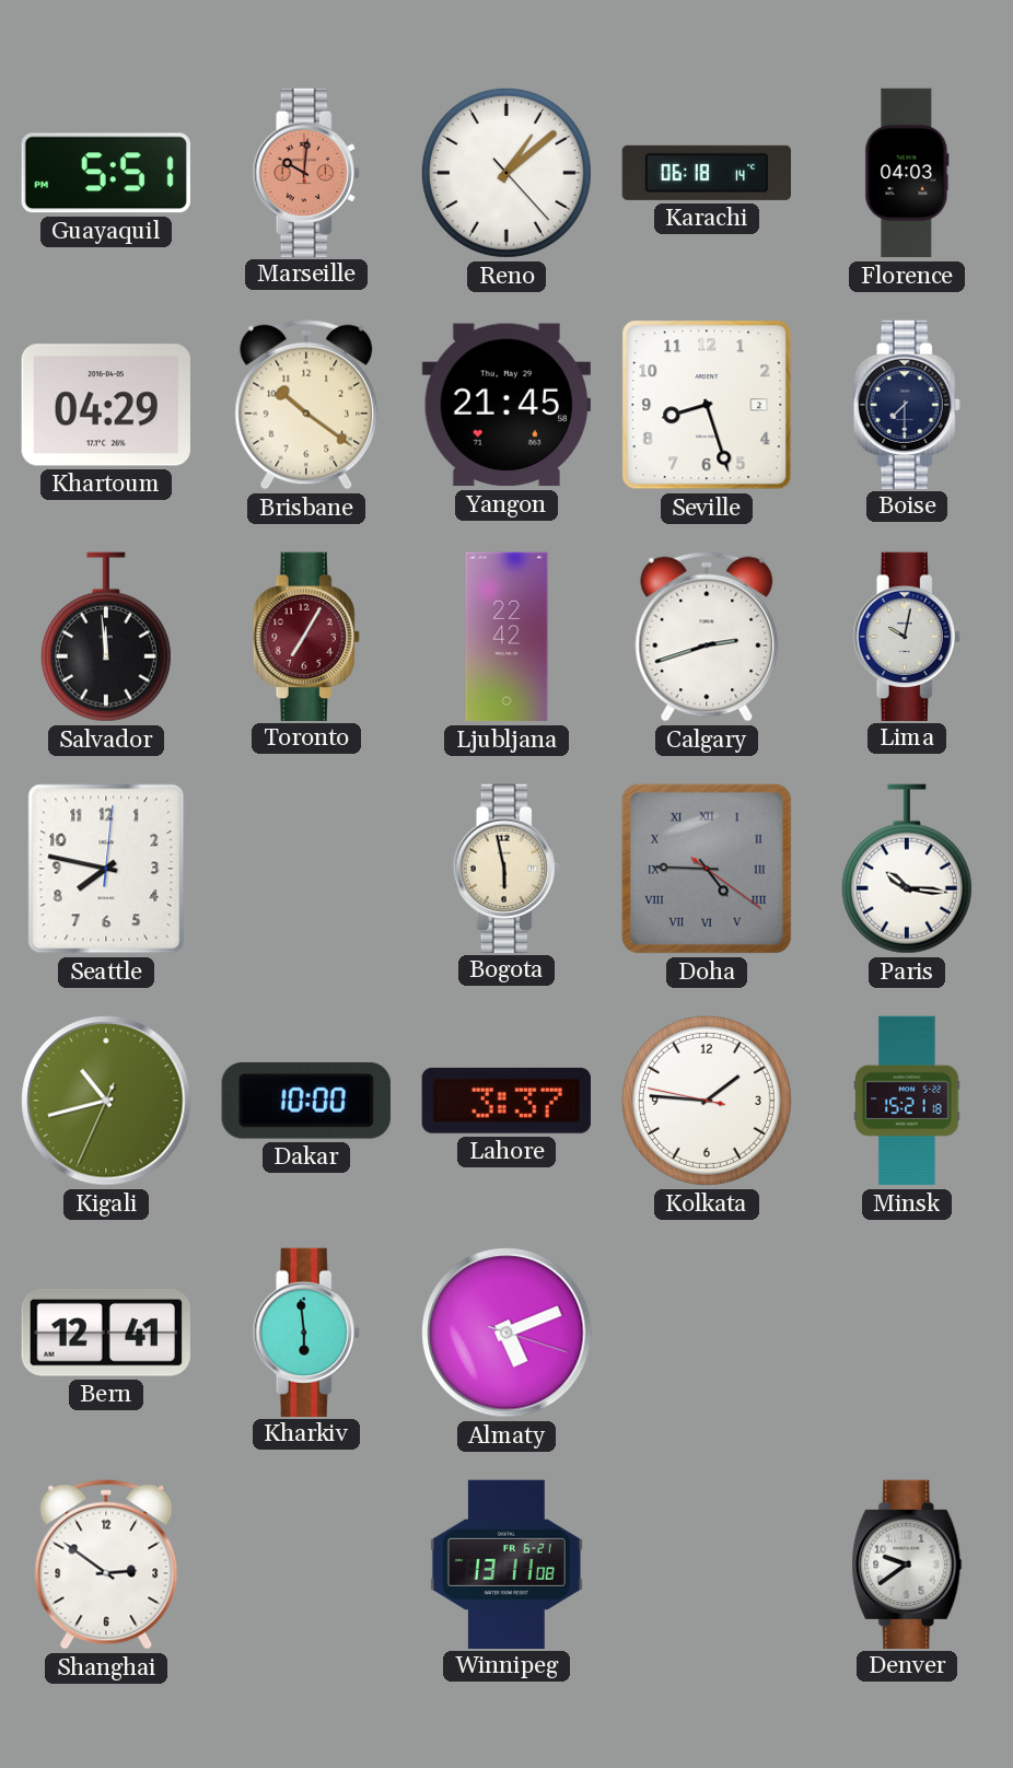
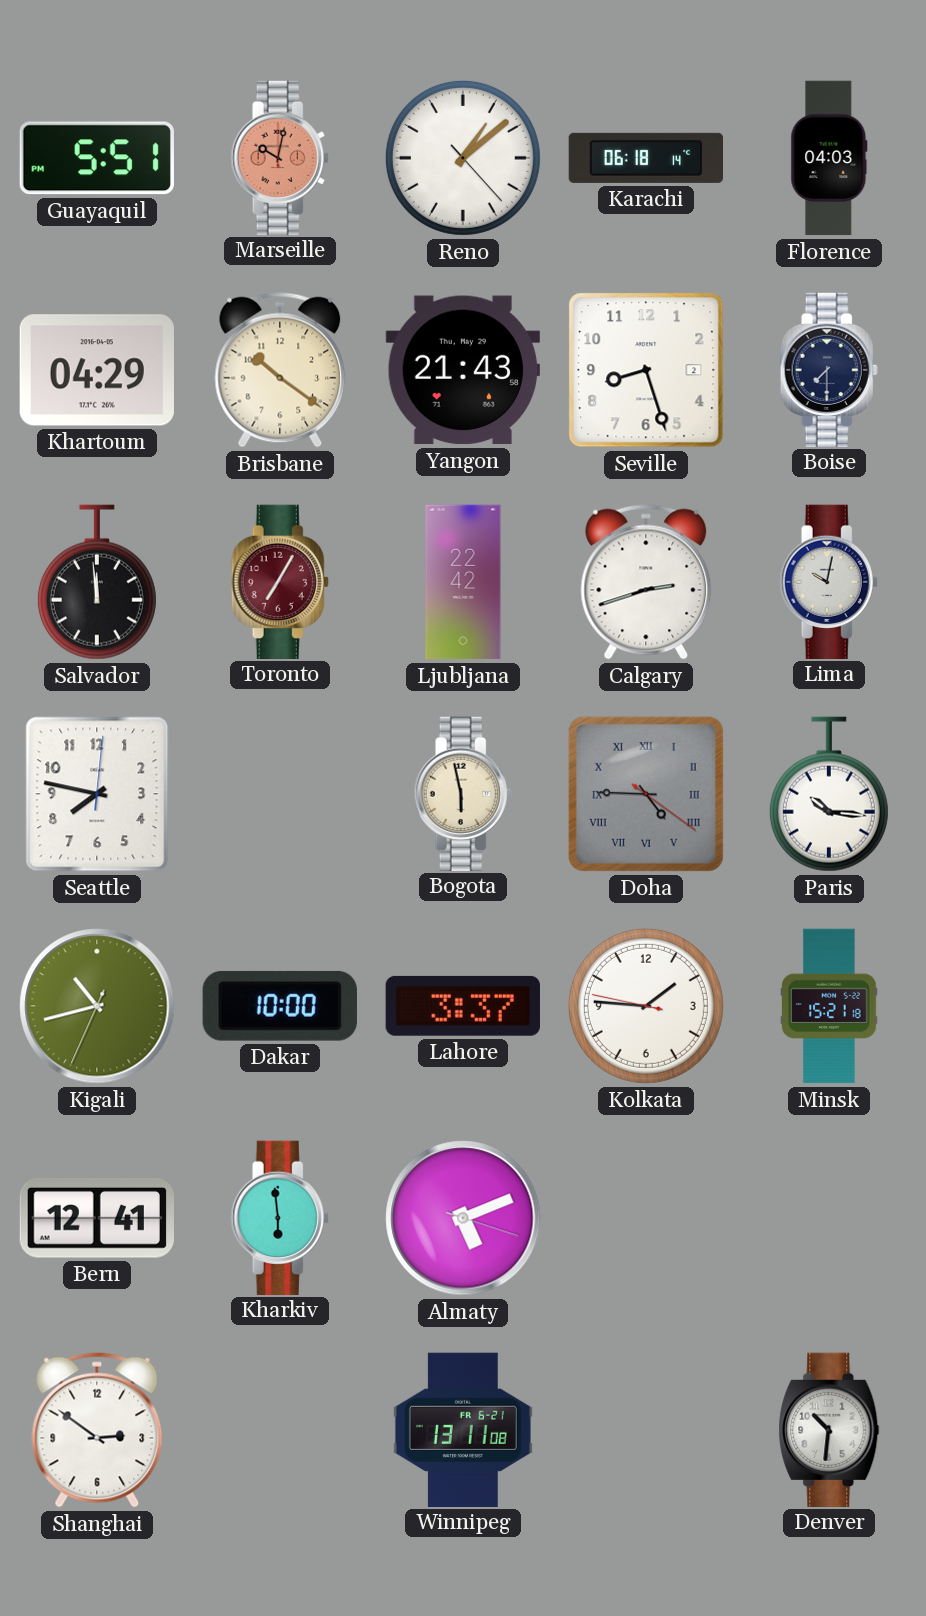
Marseille: 10:01 -> 10:02
Yangon: 21:45 -> 21:43
Denver: 9:39 -> 10:31
